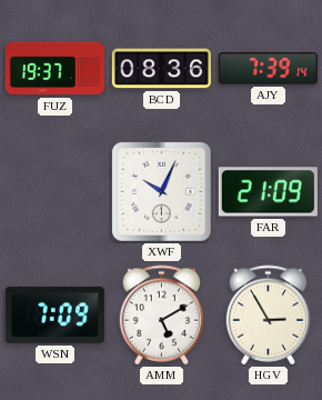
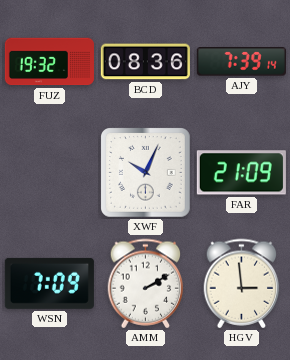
FUZ: 19:37 -> 19:32
AMM: 5:10 -> 2:10
HGV: 2:55 -> 2:59
